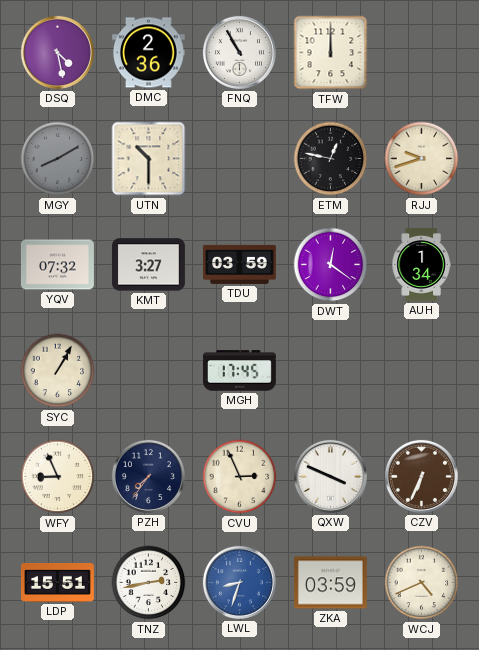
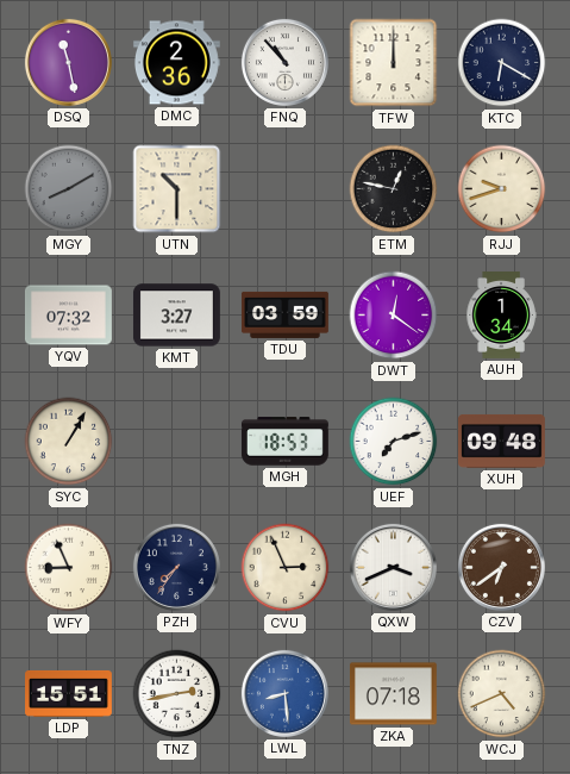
DSQ: 4:28 -> 11:28
FNQ: 10:55 -> 10:53
KTC: none -> 6:20
MGH: 17:45 -> 18:53
UEF: none -> 7:12
XUH: none -> 09:48
QXW: 3:49 -> 3:41
CZV: 6:34 -> 6:39
LWL: 8:33 -> 8:29
ZKA: 03:59 -> 07:18
